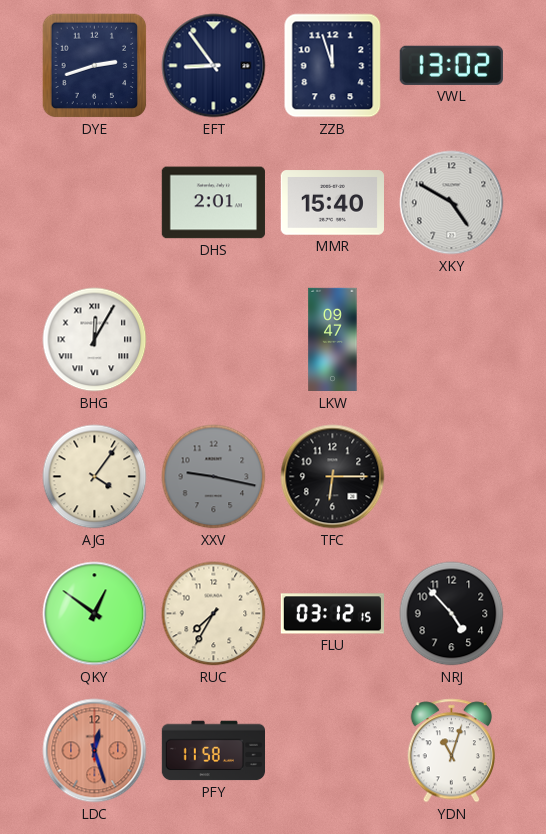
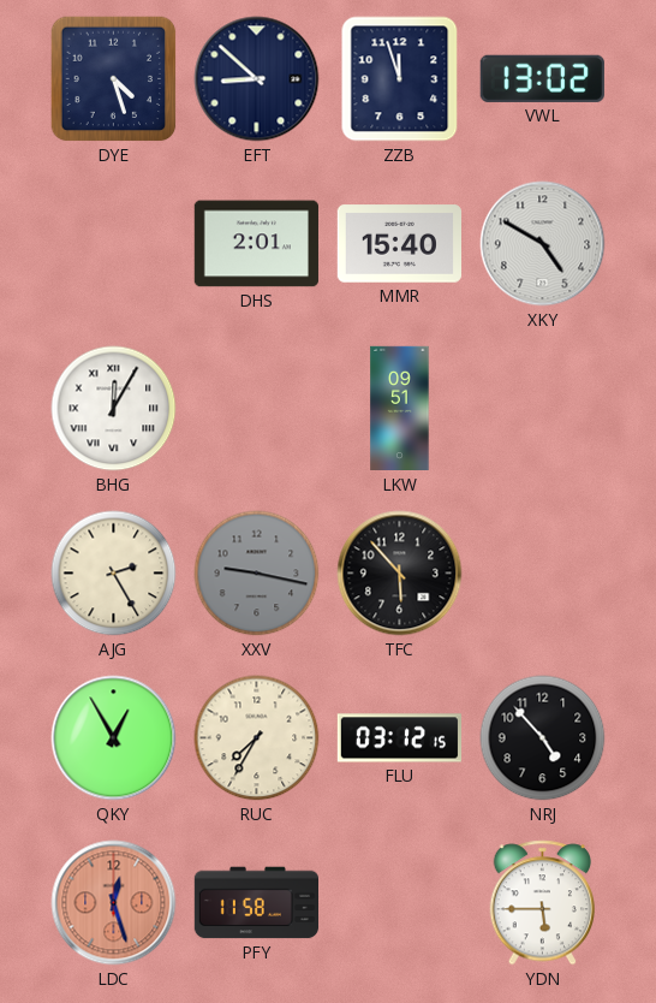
DYE: 2:42 -> 4:27
EFT: 8:54 -> 8:52
LKW: 09:47 -> 09:51
AJG: 4:06 -> 2:25
TFC: 6:15 -> 5:53
QKY: 12:51 -> 12:55
YDN: 11:03 -> 5:45
